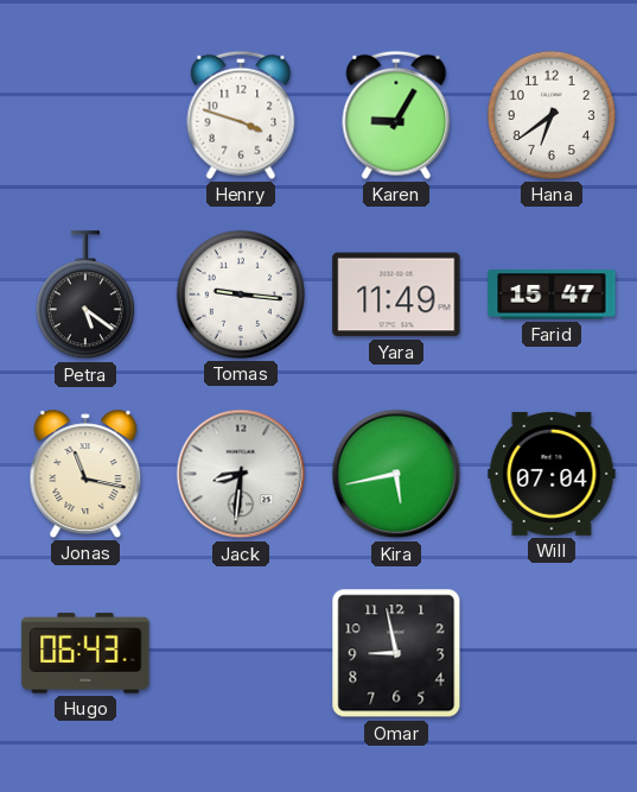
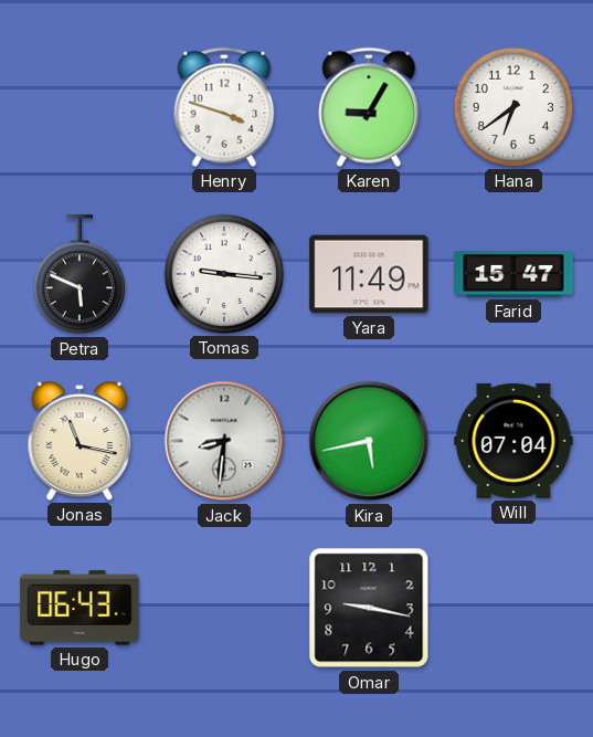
Petra: 5:21 -> 5:49
Omar: 8:58 -> 9:17
